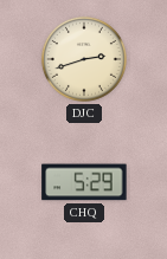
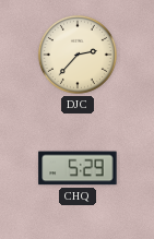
DJC: 2:42 -> 2:37
